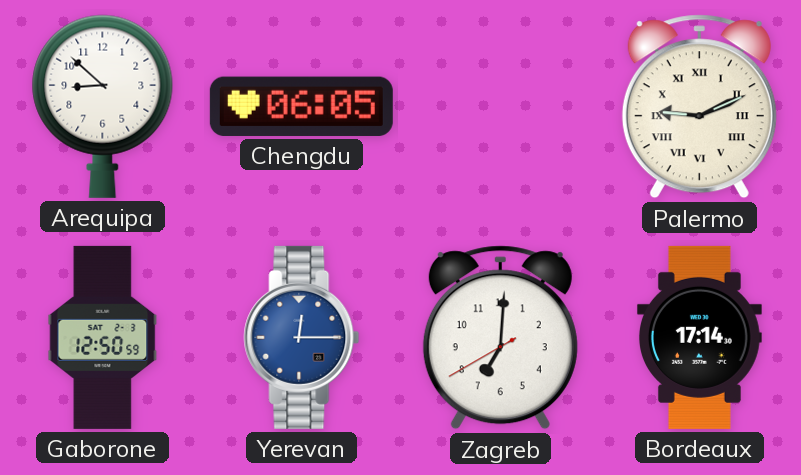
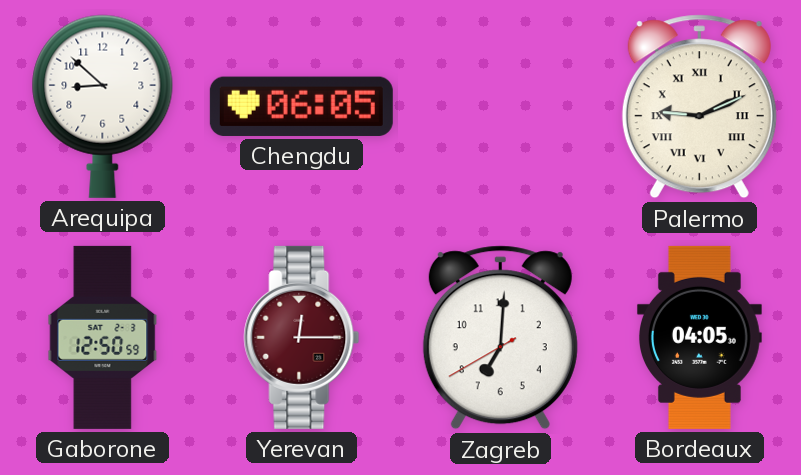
Yerevan dial: blue -> burgundy
Bordeaux: 17:14 -> 04:05
